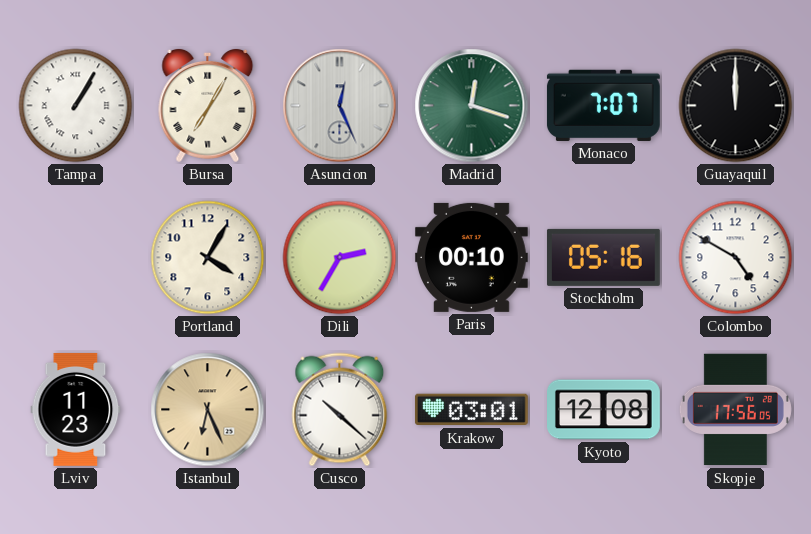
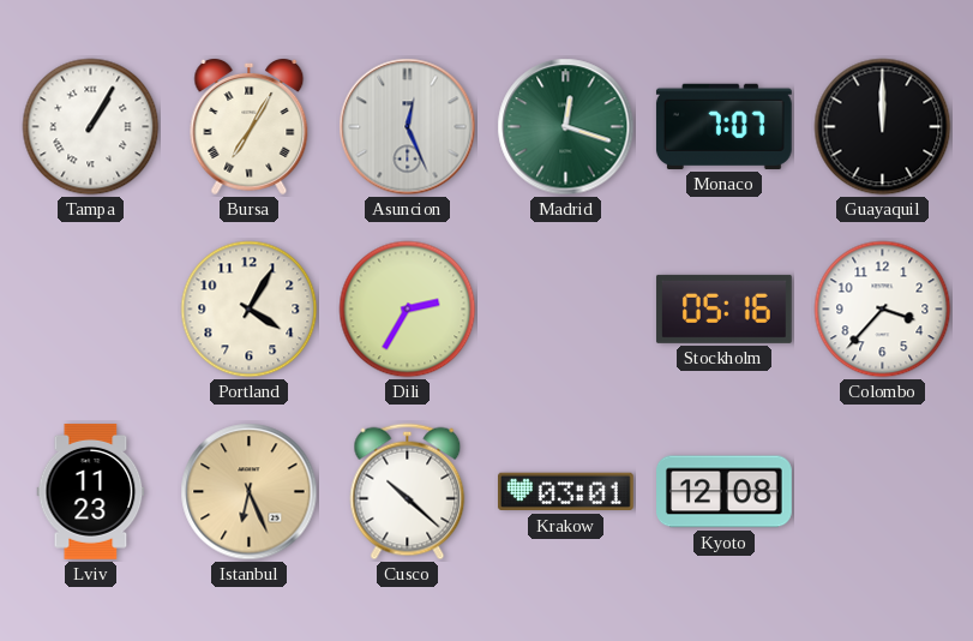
Paris: 00:10 -> none
Colombo: 4:50 -> 3:37
Skopje: 17:56 -> none
